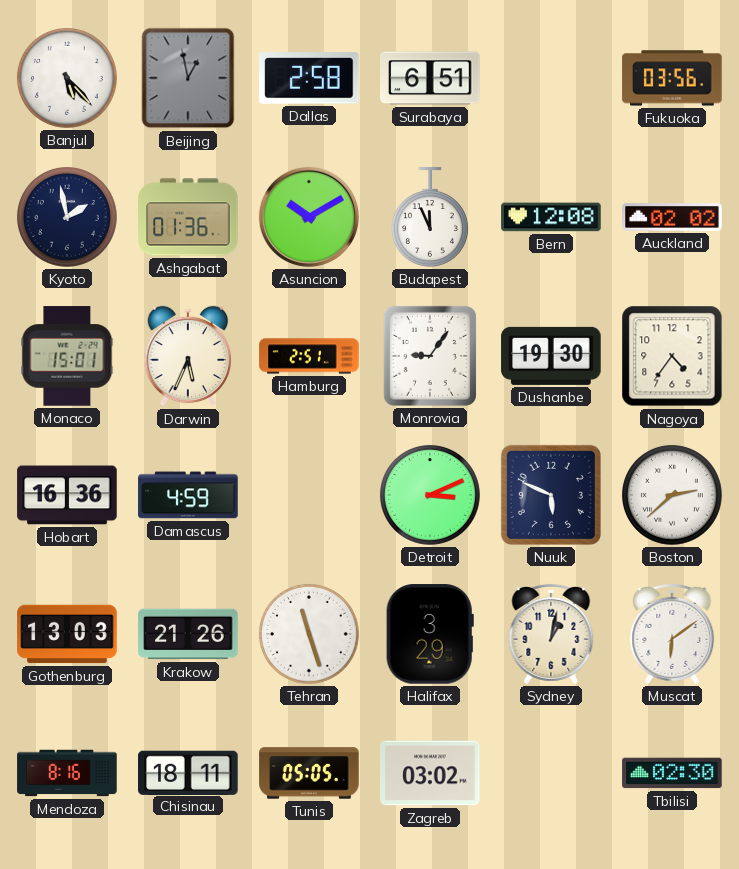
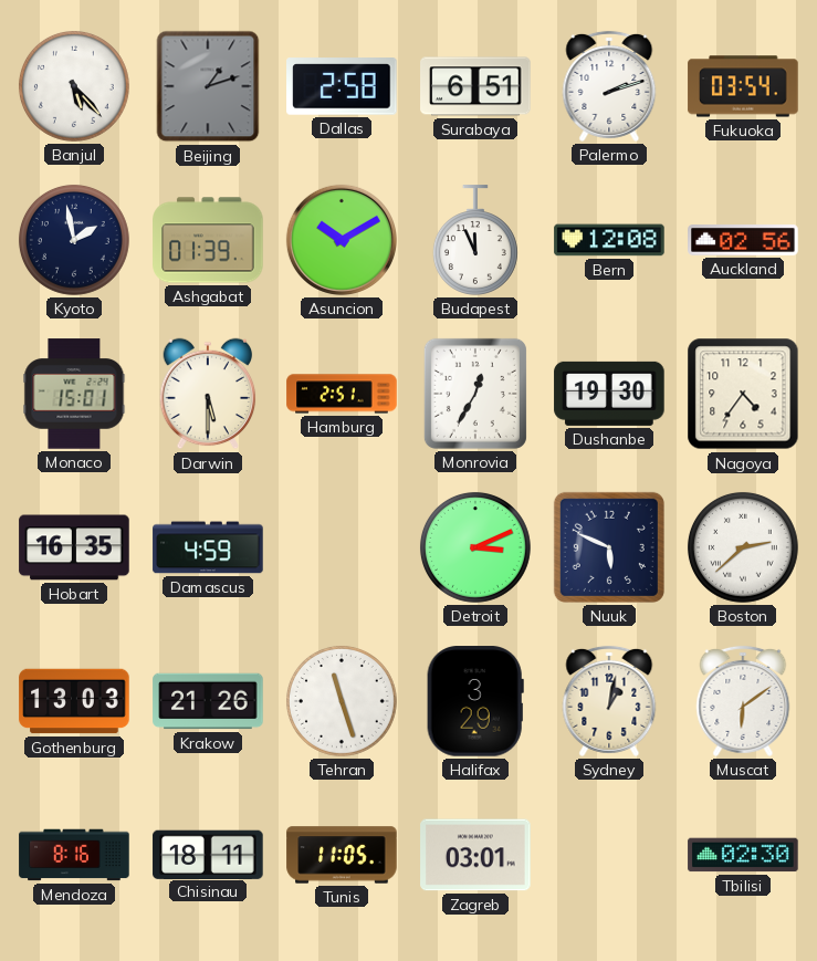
Beijing: 12:58 -> 1:12
Palermo: none -> 2:12
Fukuoka: 03:56 -> 03:54
Ashgabat: 01:36 -> 01:39
Auckland: 02:02 -> 02:56
Darwin: 5:34 -> 5:30
Monrovia: 9:06 -> 12:35
Hobart: 16:36 -> 16:35
Tunis: 05:05 -> 11:05
Zagreb: 03:02 -> 03:01
